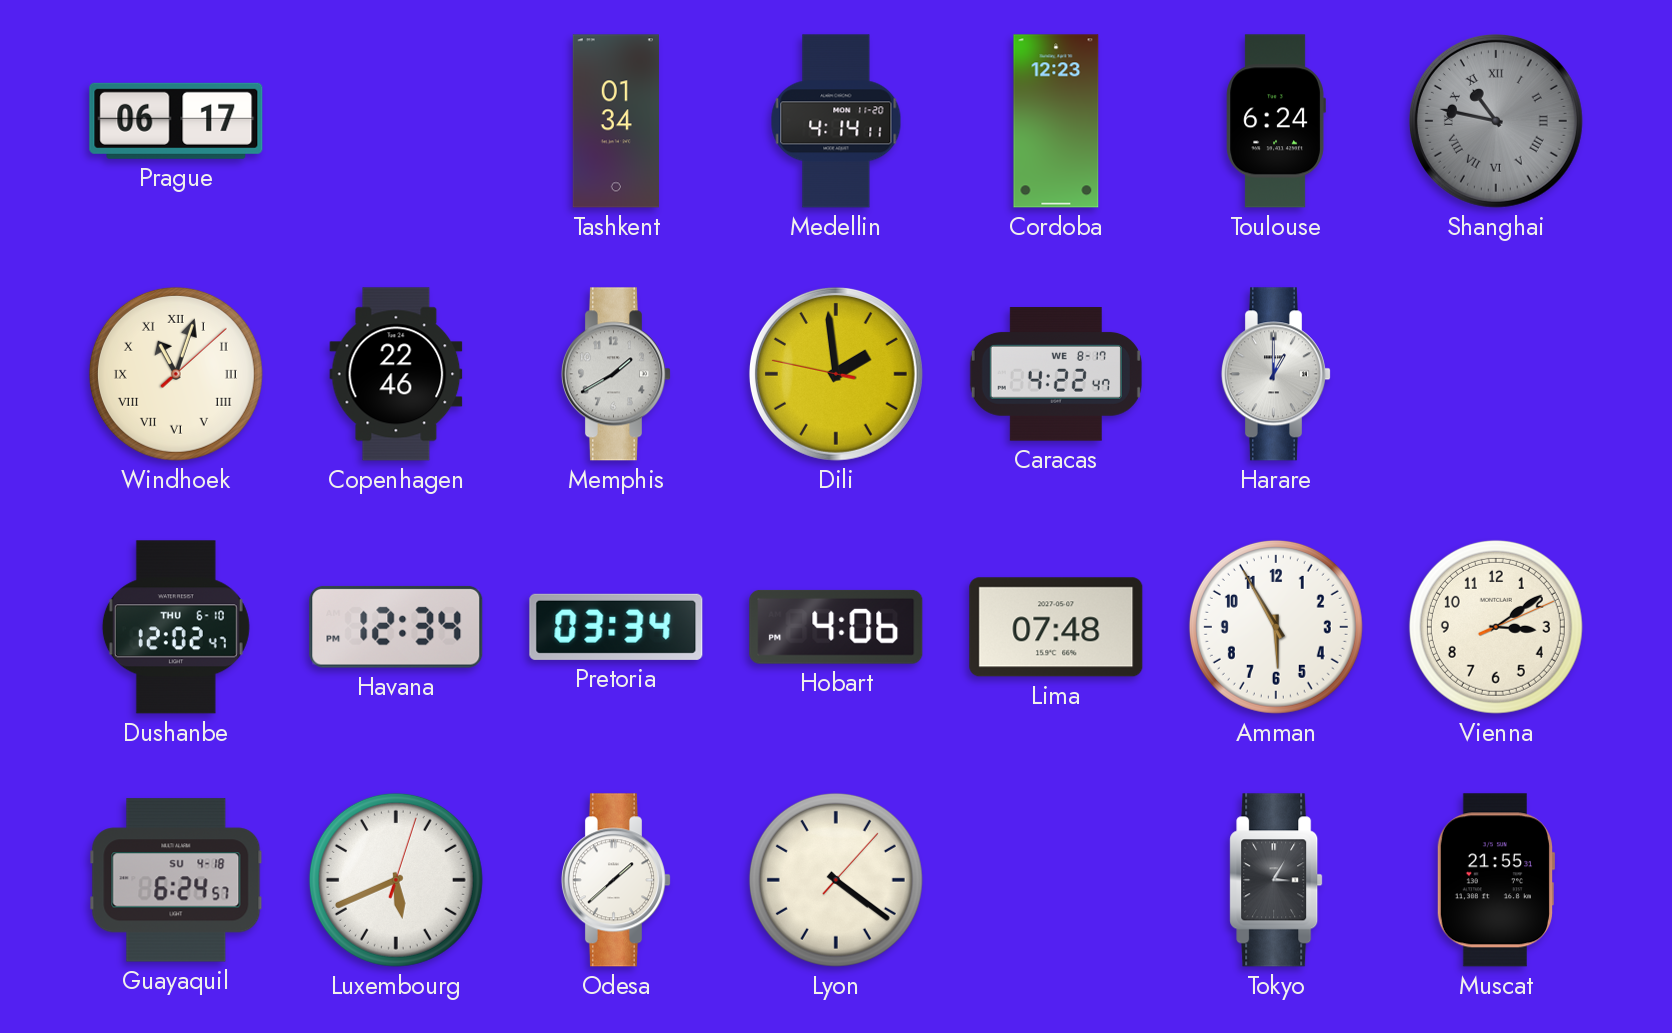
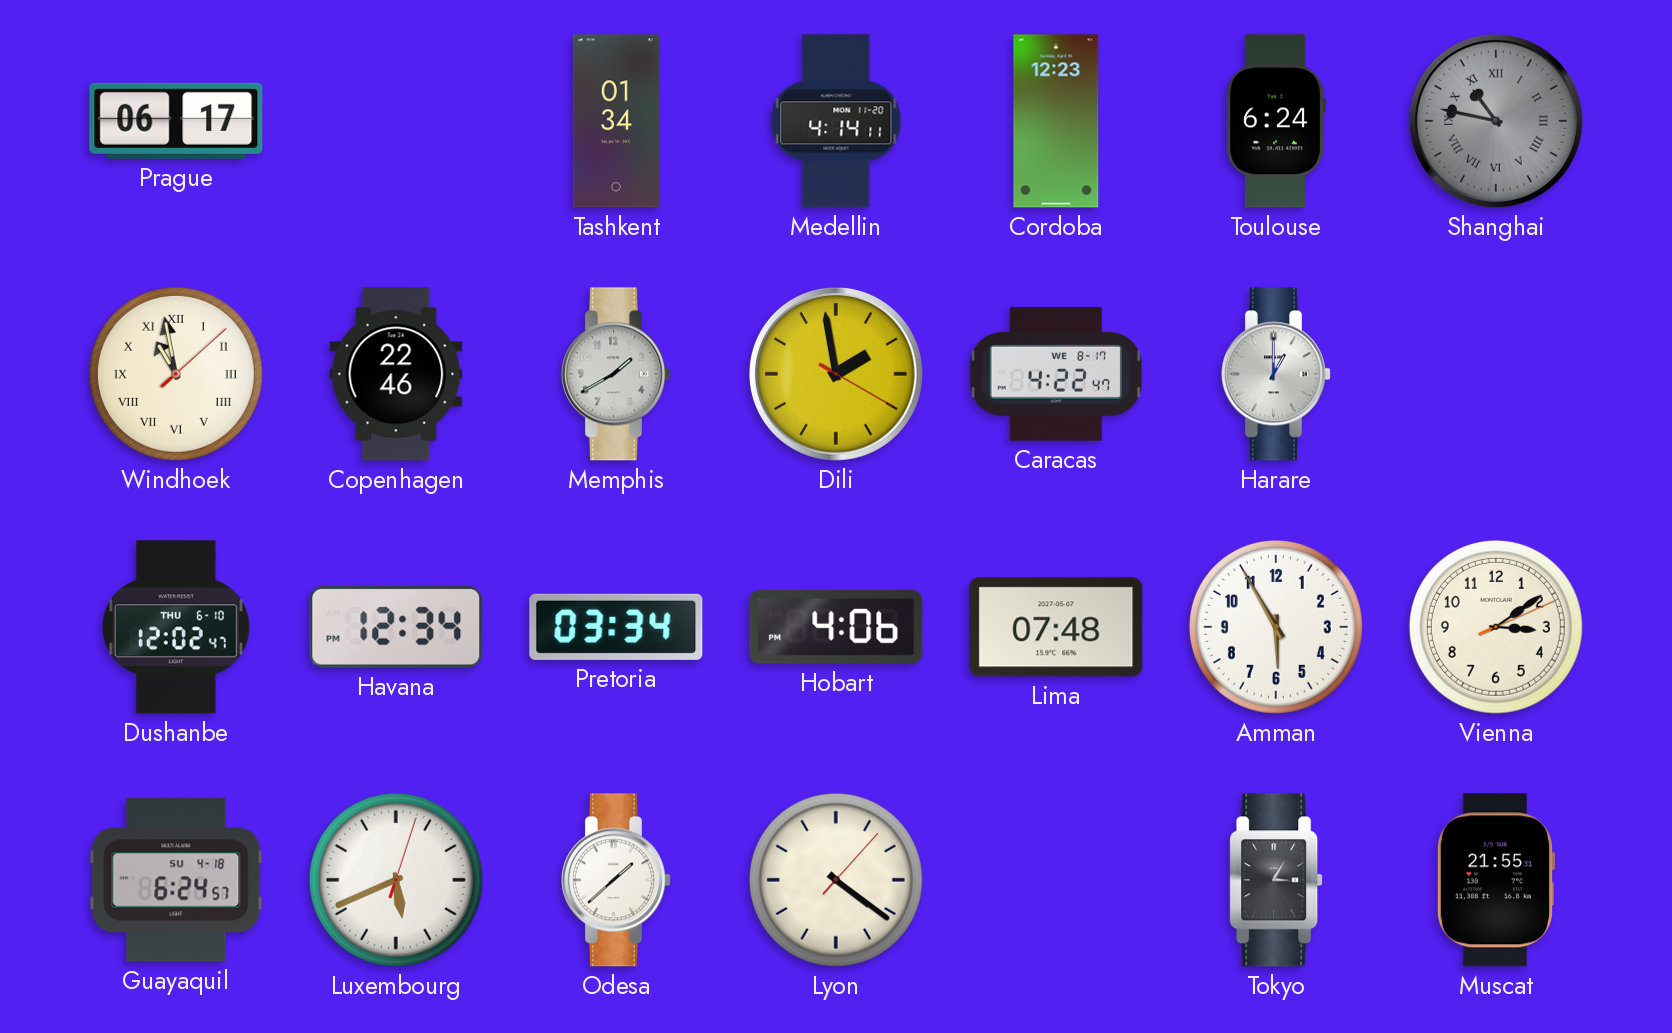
Windhoek: 11:03 -> 10:58
Dili: 1:58:47 -> 1:58:20
